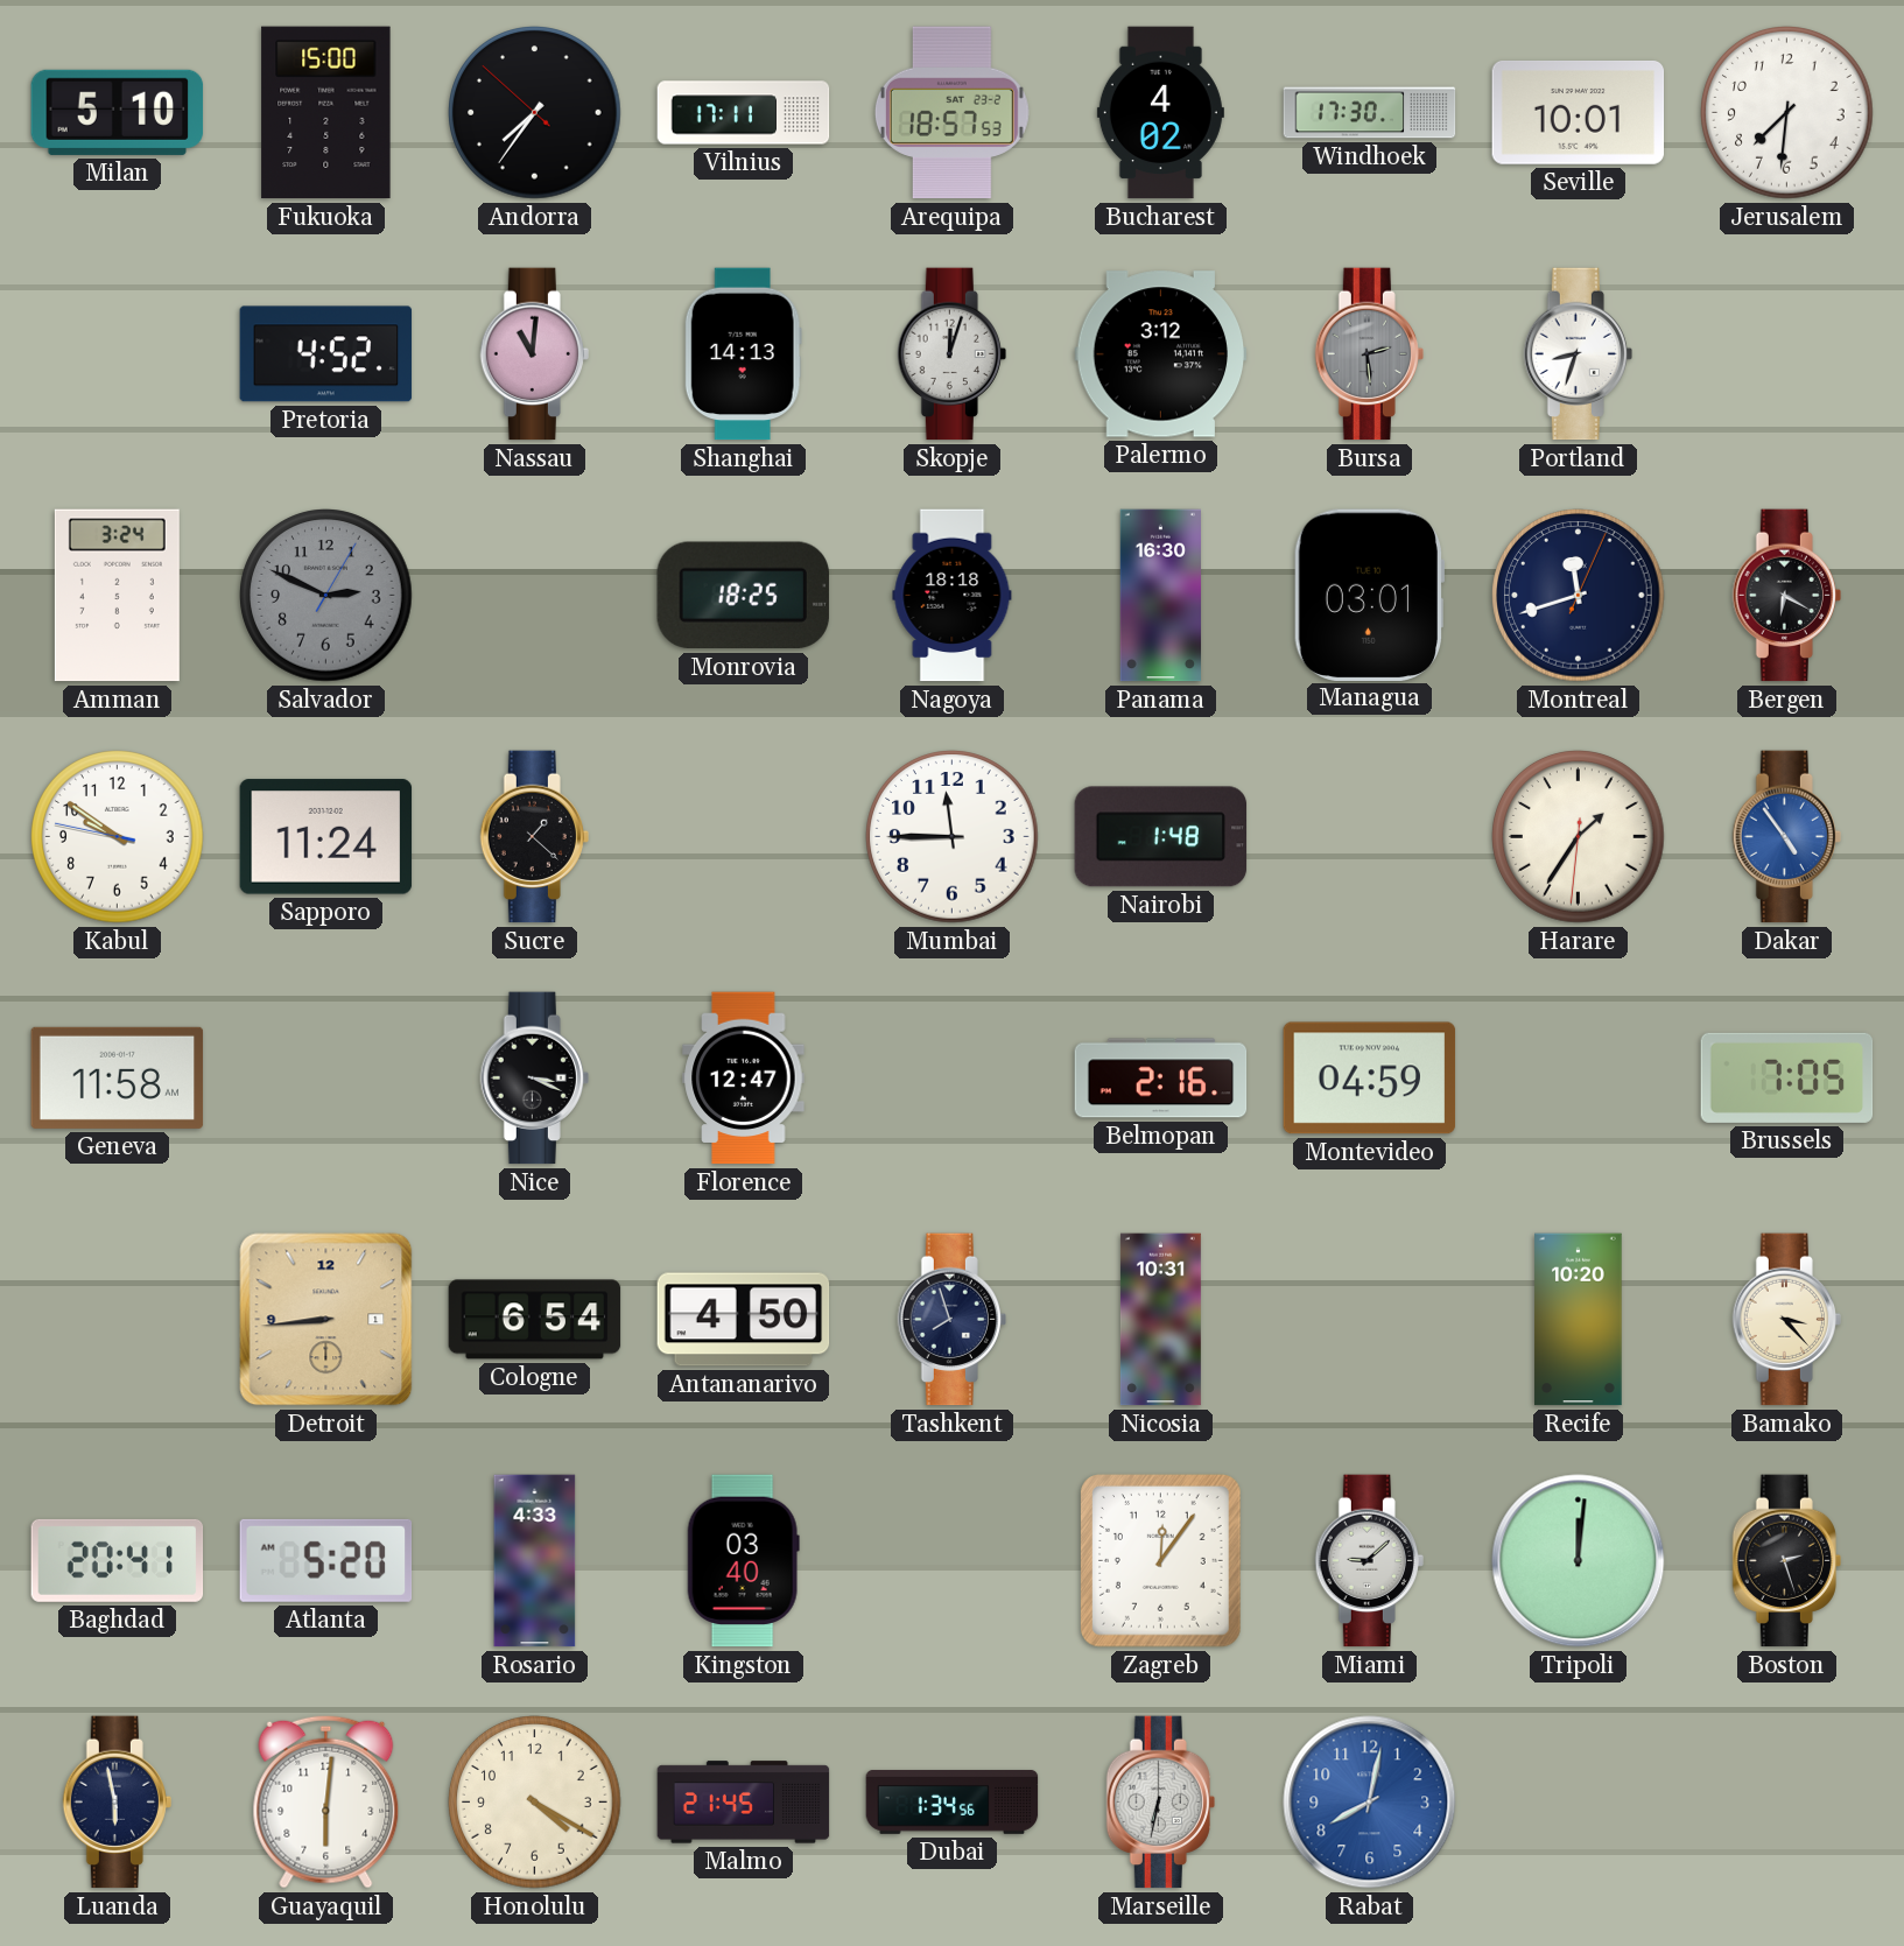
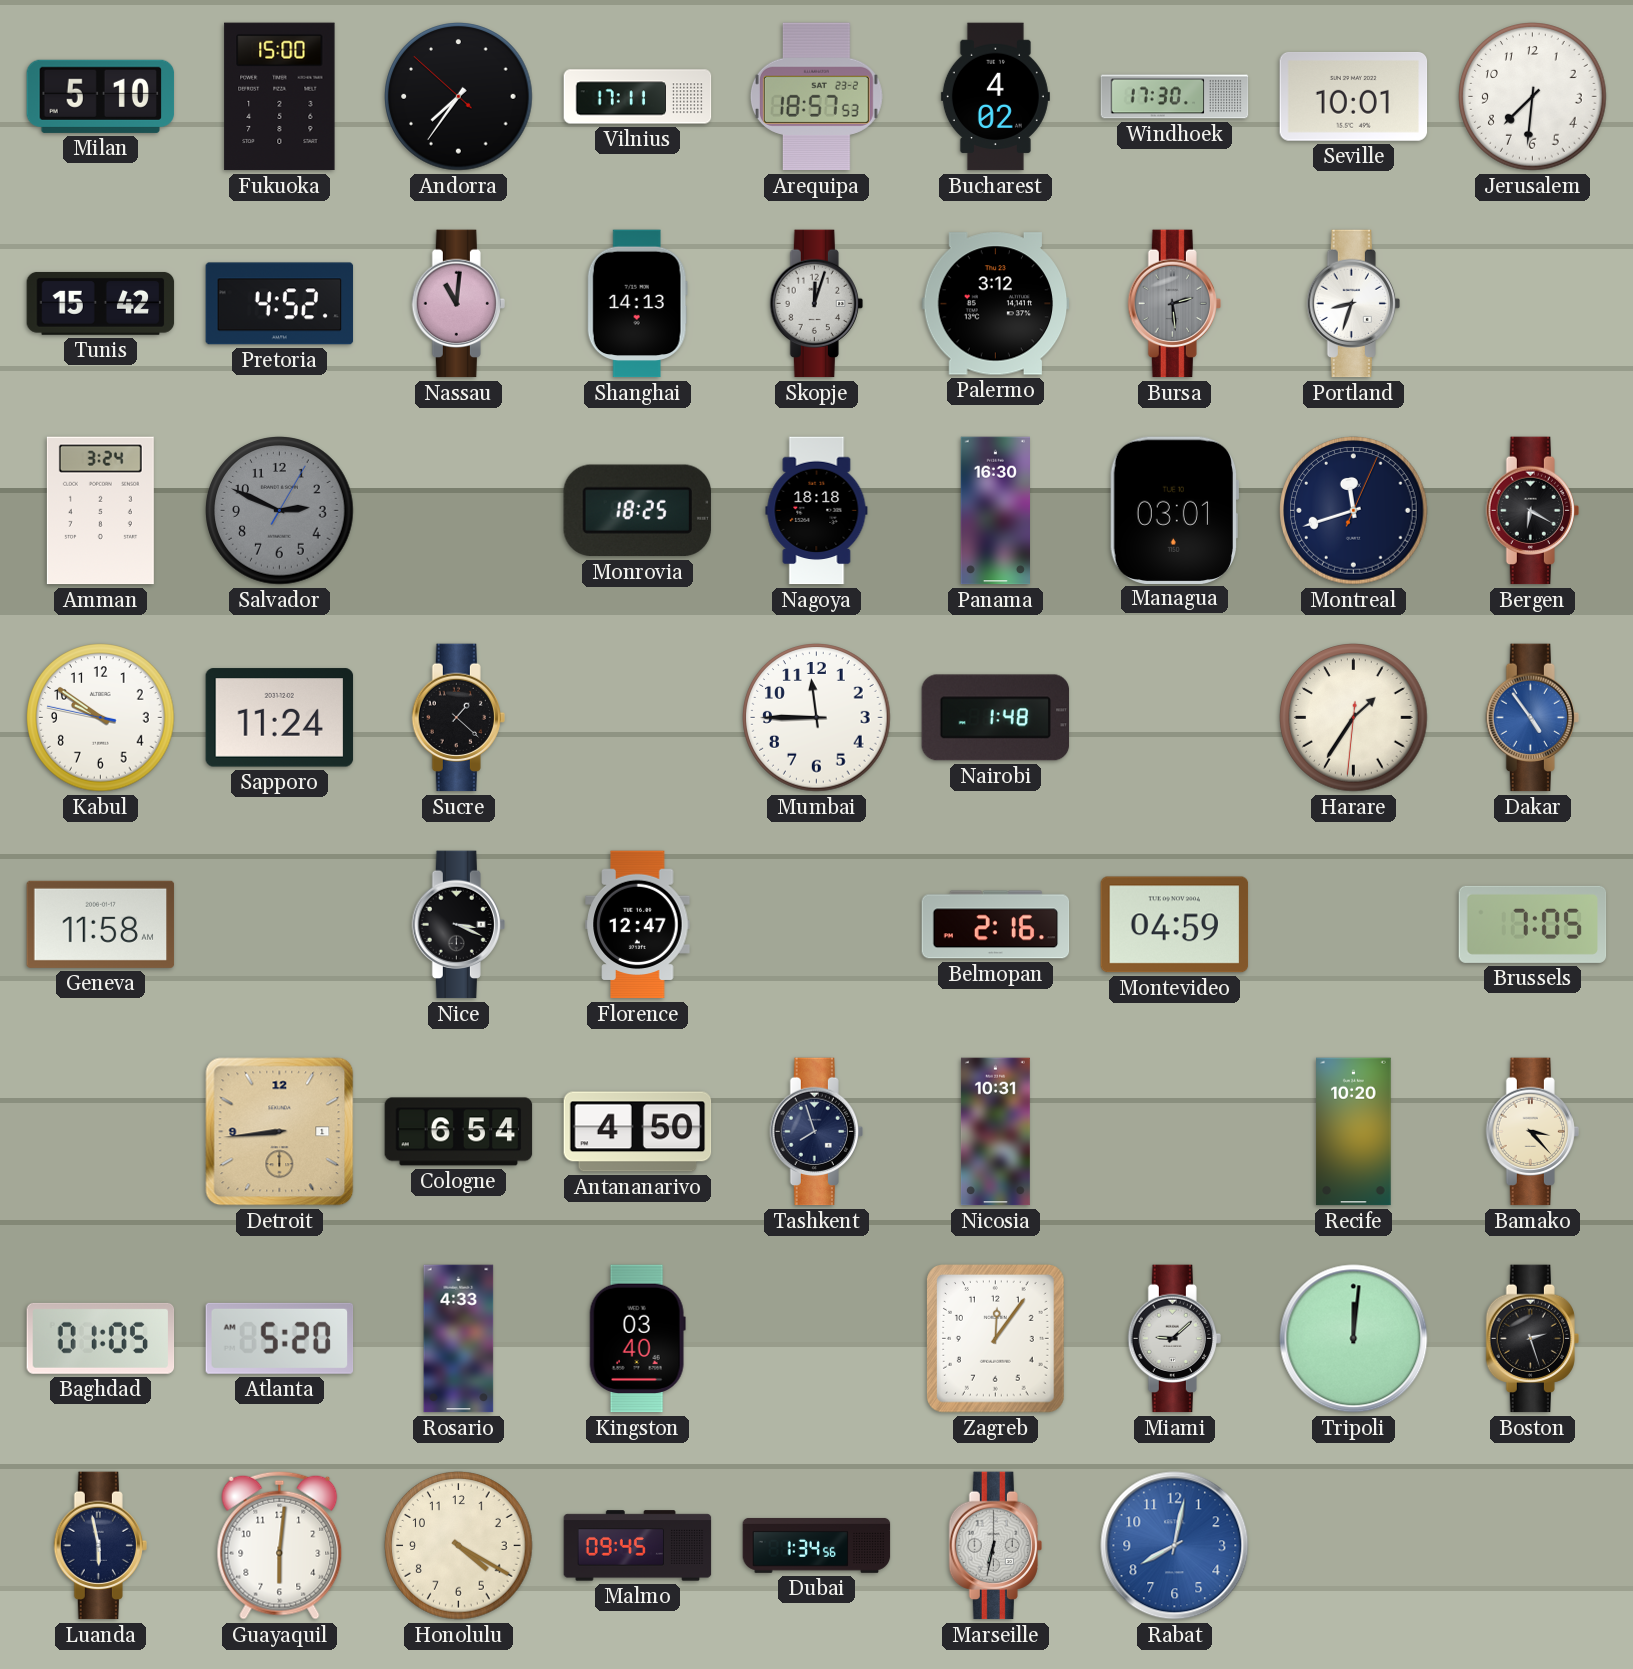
Tunis: none -> 15:42
Baghdad: 20:41 -> 01:05
Malmo: 21:45 -> 09:45
